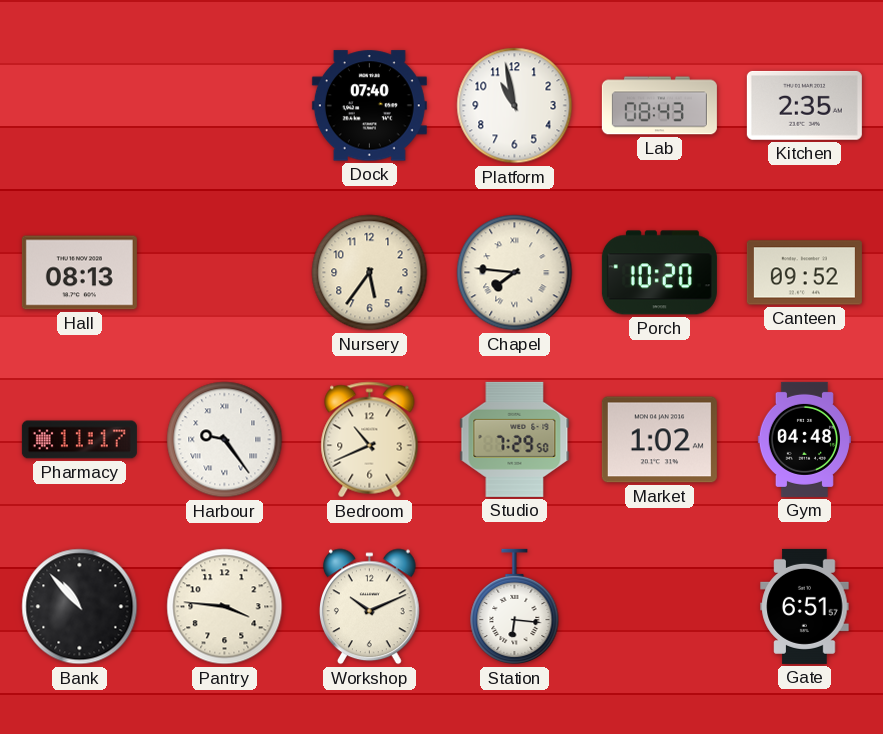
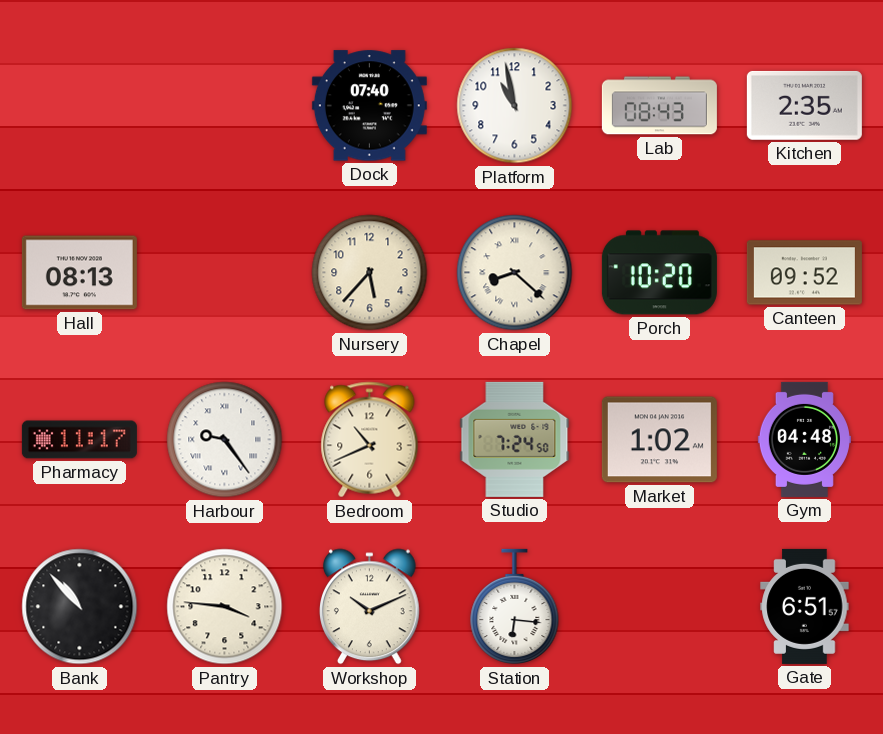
Nursery: 5:36 -> 5:37
Chapel: 7:46 -> 8:22
Studio: 7:29 -> 7:24
